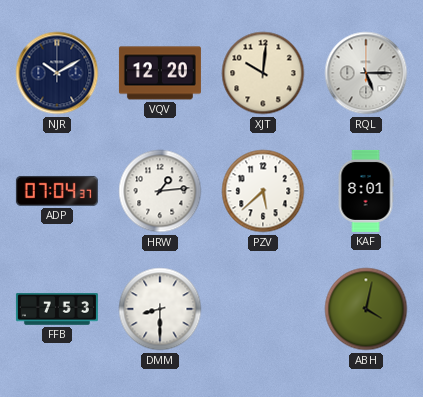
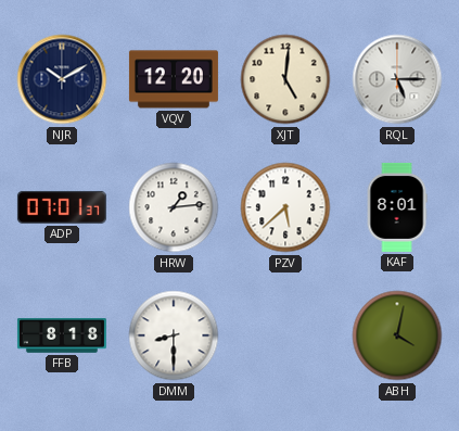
XJT: 10:01 -> 5:01
ADP: 07:04 -> 07:01
FFB: 7:53 -> 8:18
